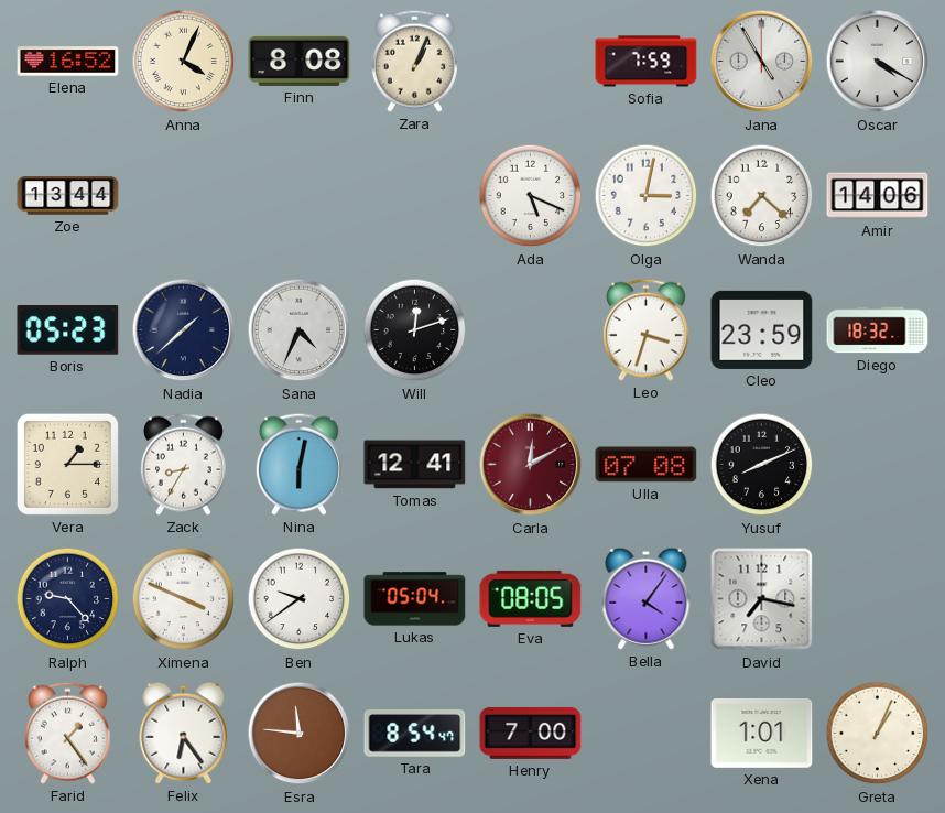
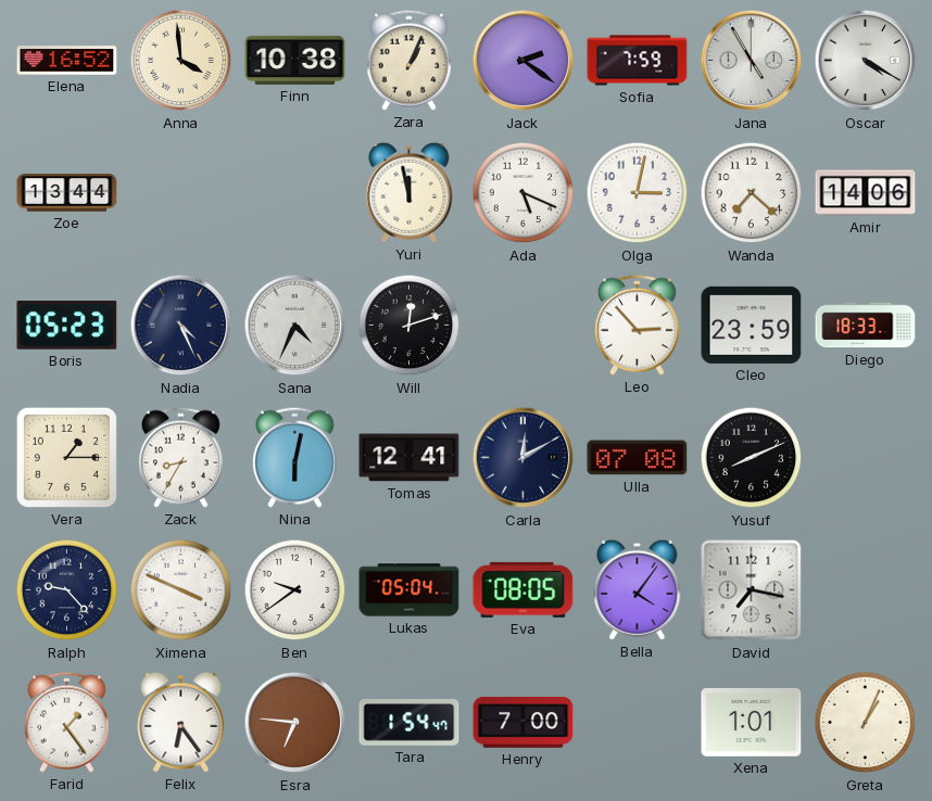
Anna: 4:04 -> 3:59
Finn: 8:08 -> 10:38
Jack: none -> 2:21
Yuri: none -> 11:58
Nadia: 1:38 -> 4:26
Leo: 3:33 -> 2:53
Diego: 18:32 -> 18:33
Carla dial: burgundy -> navy
Esra: 11:46 -> 6:46
Tara: 8:54 -> 1:54
